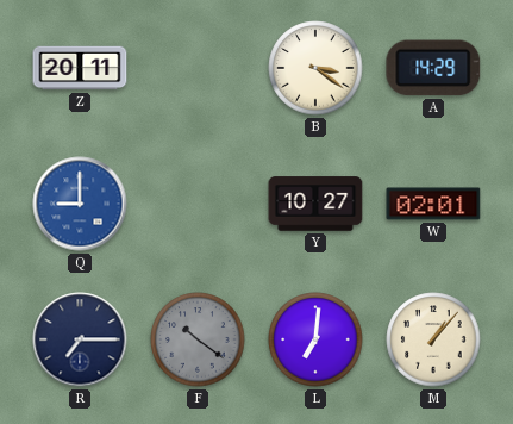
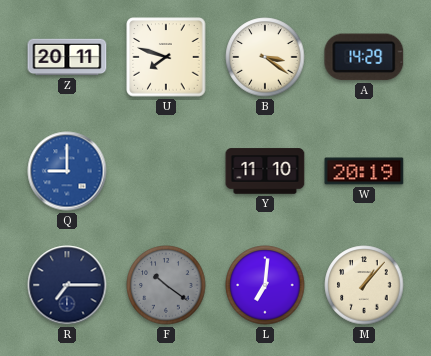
U: none -> 7:48
Y: 10:27 -> 11:10
W: 02:01 -> 20:19
